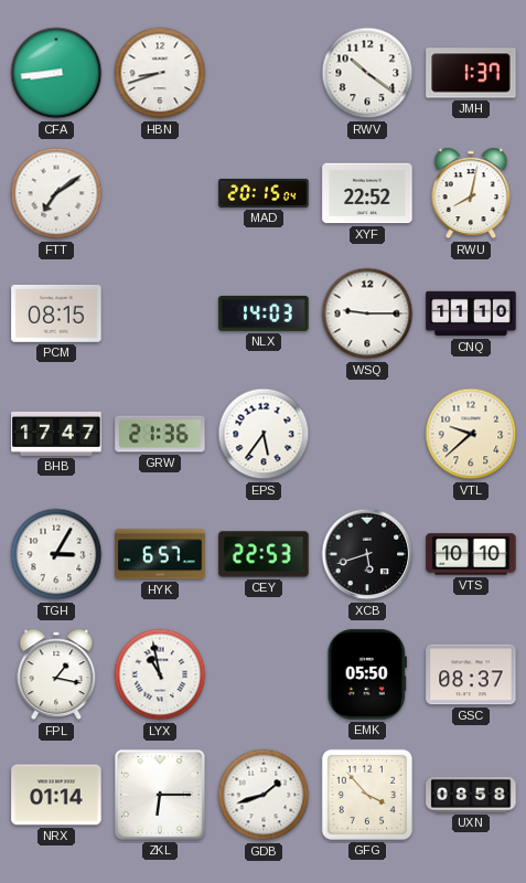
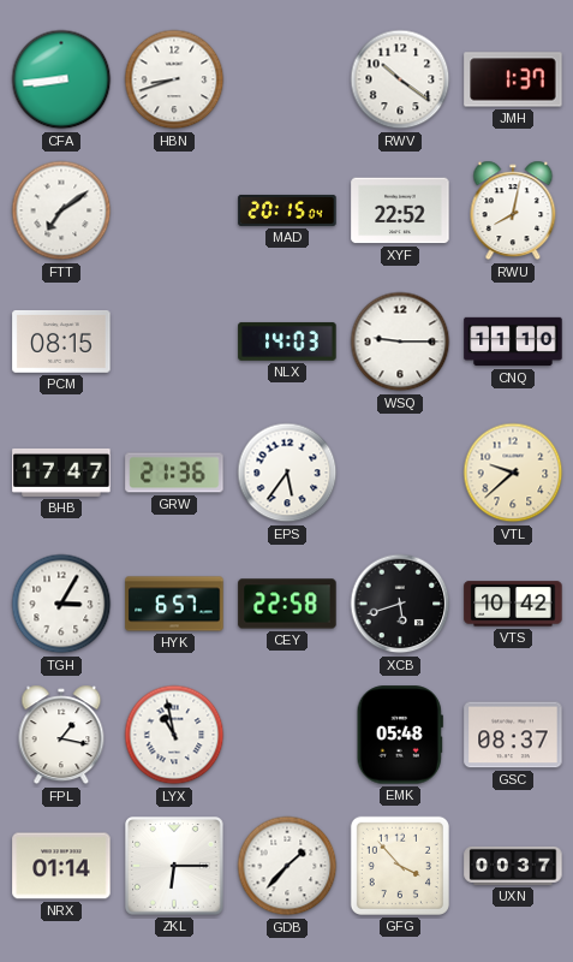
CEY: 22:53 -> 22:58
VTS: 10:10 -> 10:42
EMK: 05:50 -> 05:48
GDB: 1:42 -> 1:37
UXN: 08:58 -> 00:37
